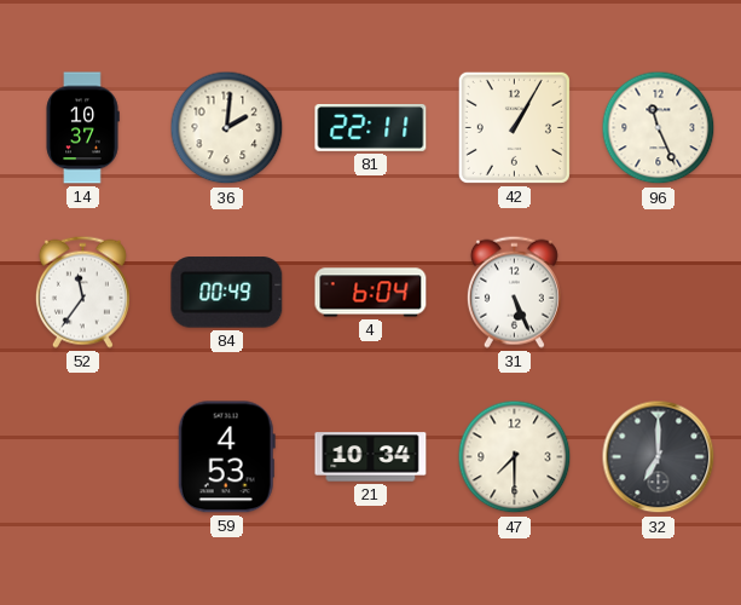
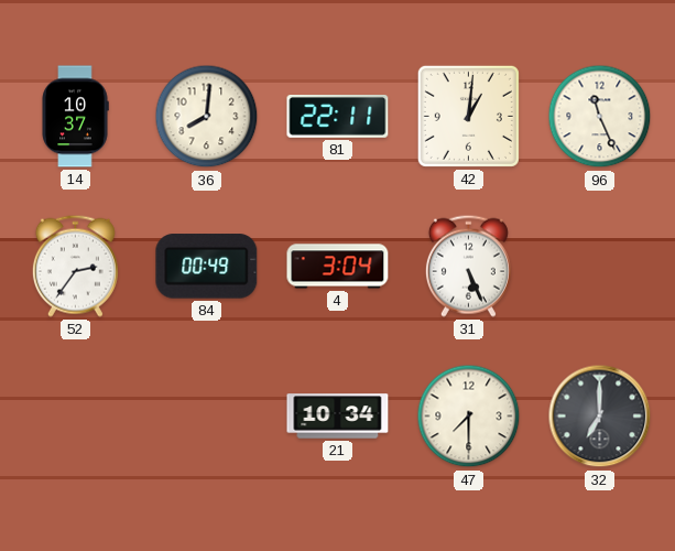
36: 2:01 -> 8:01
42: 1:05 -> 1:01
52: 11:36 -> 2:36
4: 6:04 -> 3:04
59: 4:53 -> none
